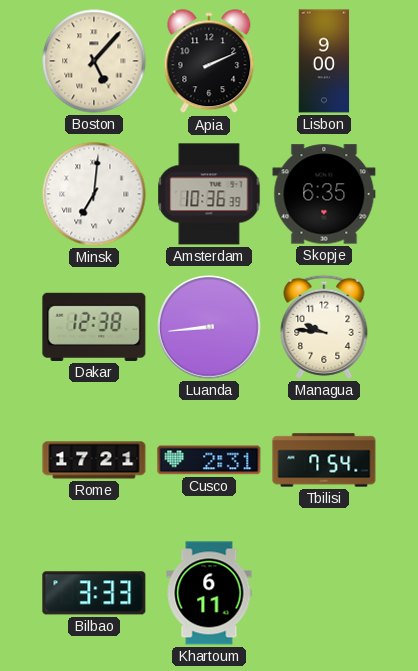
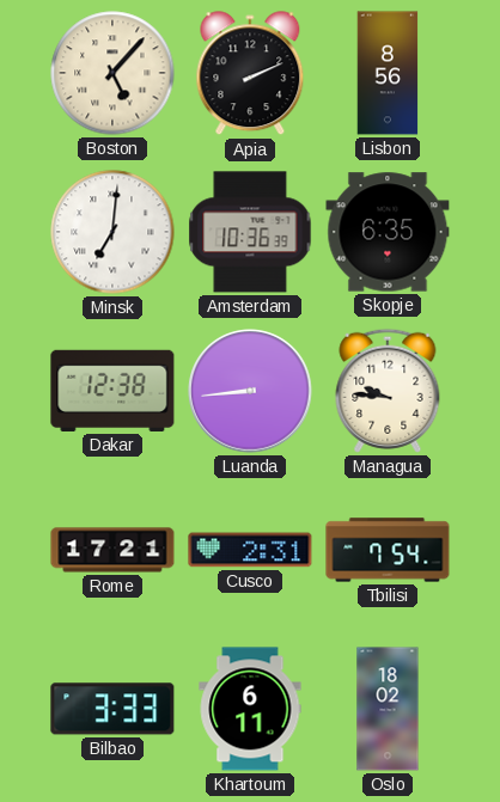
Lisbon: 9:00 -> 8:56
Oslo: none -> 18:02
